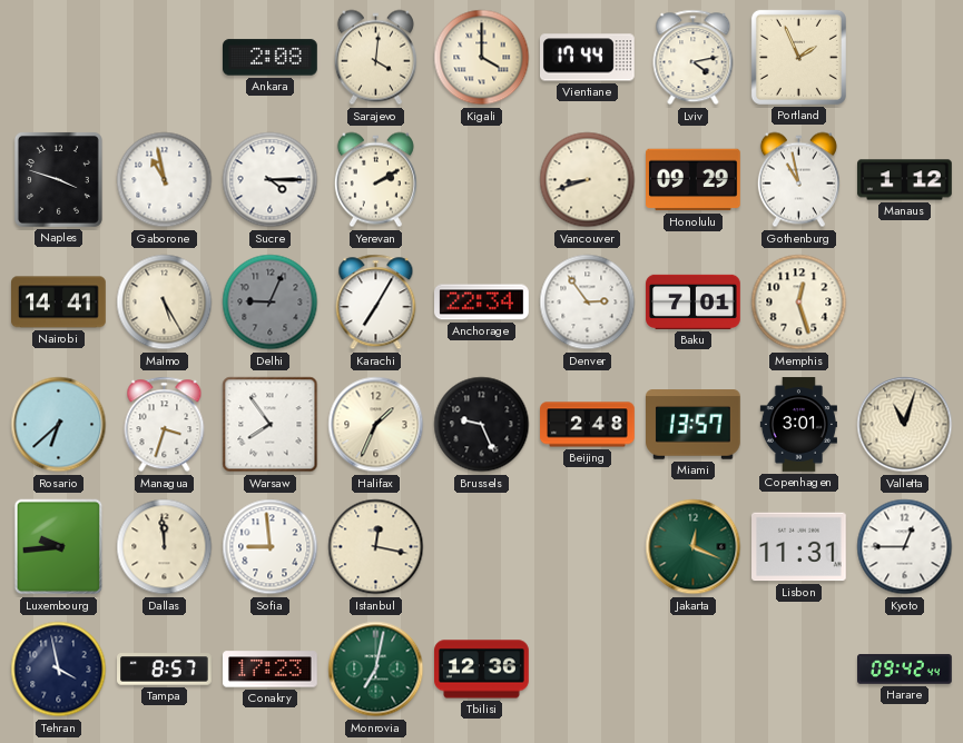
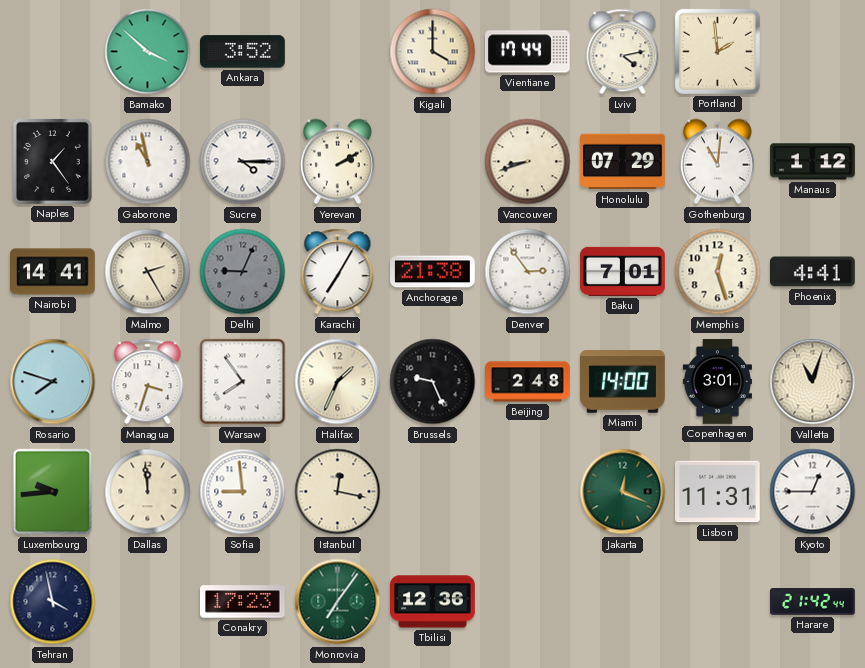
Bamako: none -> 3:52
Ankara: 2:08 -> 3:52
Sarajevo: 4:01 -> none
Portland: 1:56 -> 1:59
Naples: 3:48 -> 1:24
Honolulu: 09:29 -> 07:29
Gothenburg: 10:58 -> 11:01
Malmo: 5:25 -> 2:25
Anchorage: 22:34 -> 21:38
Phoenix: none -> 4:41
Rosario: 6:38 -> 7:48
Miami: 13:57 -> 14:00
Tampa: 8:57 -> none
Monrovia: 7:02 -> 7:06
Harare: 09:42 -> 21:42
